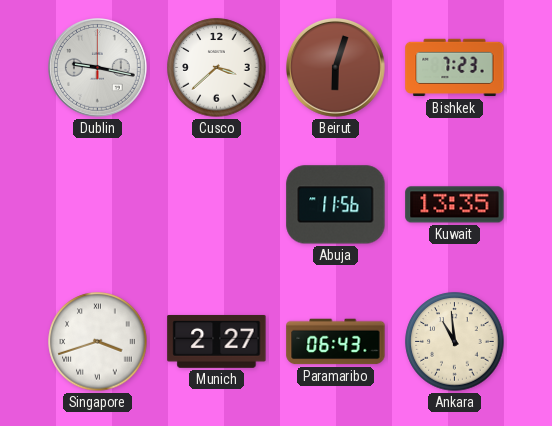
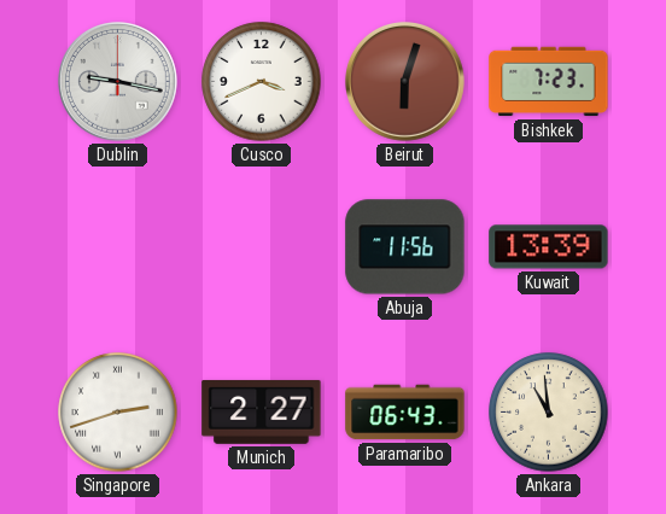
Cusco: 3:38 -> 3:41
Kuwait: 13:35 -> 13:39
Singapore: 3:42 -> 2:42
